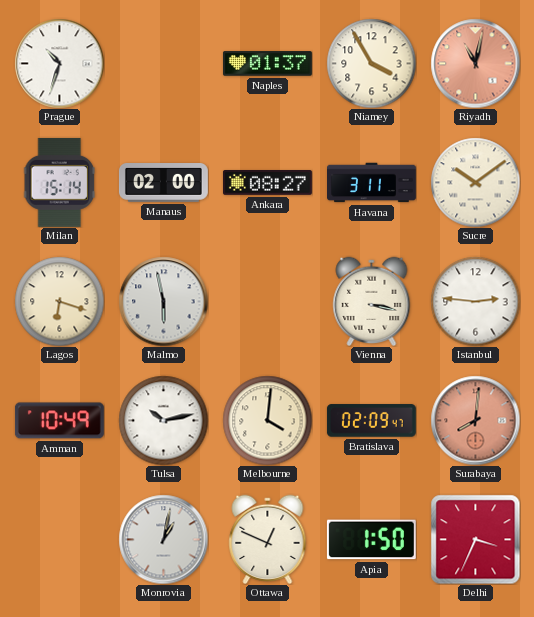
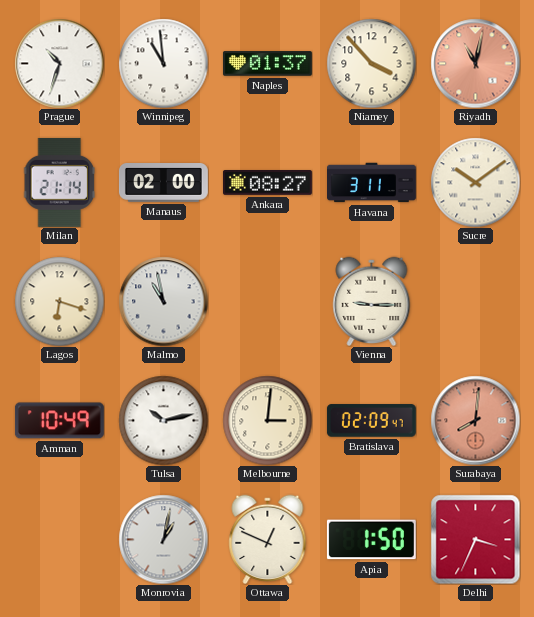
Winnipeg: none -> 10:59
Niamey: 3:55 -> 3:53
Milan: 15:14 -> 21:14
Malmo: 5:58 -> 10:58
Vienna: 3:17 -> 9:15
Istanbul: 2:46 -> none
Melbourne: 4:01 -> 3:01
